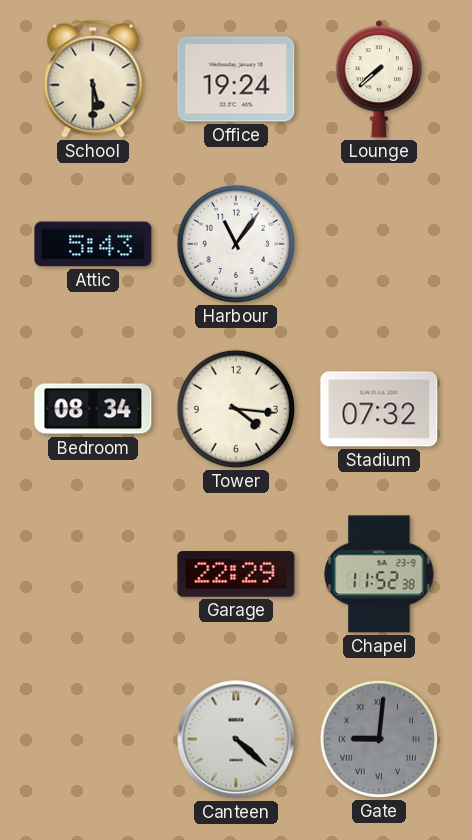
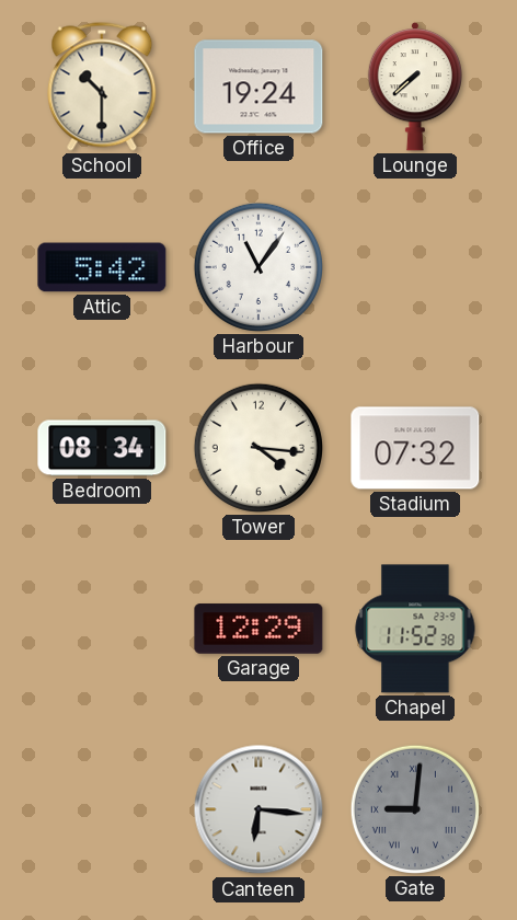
School: 5:30 -> 10:30
Attic: 5:43 -> 5:42
Garage: 22:29 -> 12:29
Canteen: 4:22 -> 6:16
